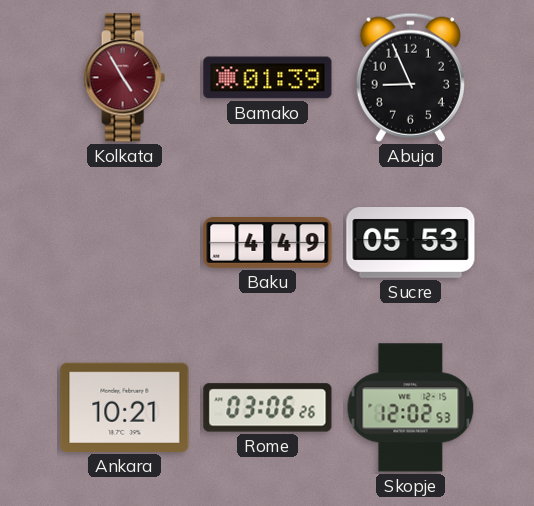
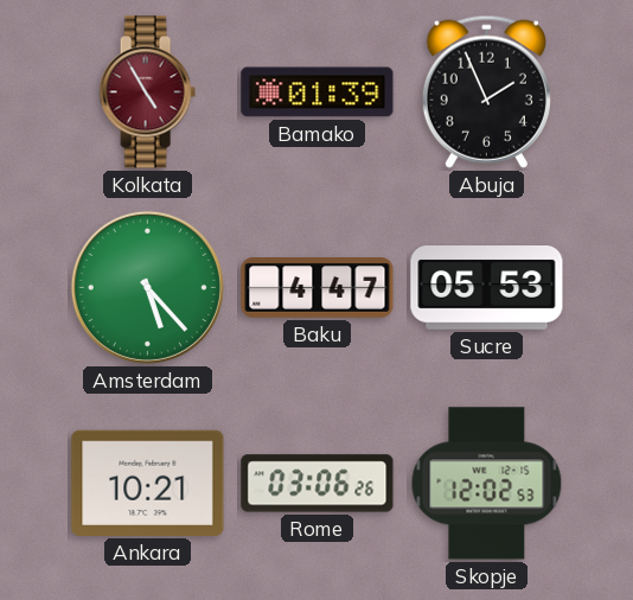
Abuja: 8:56 -> 1:56
Amsterdam: none -> 5:23
Baku: 4:49 -> 4:47
